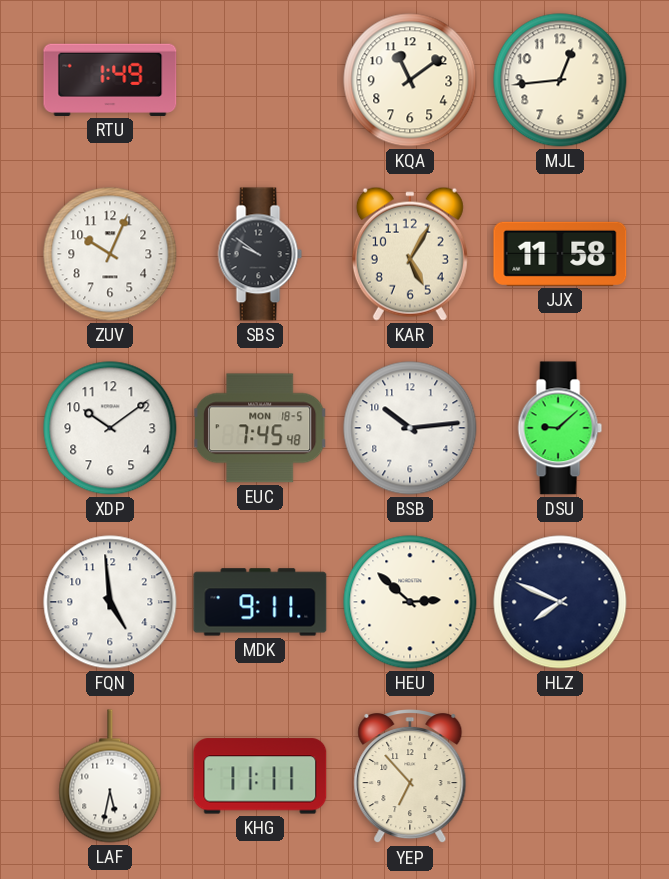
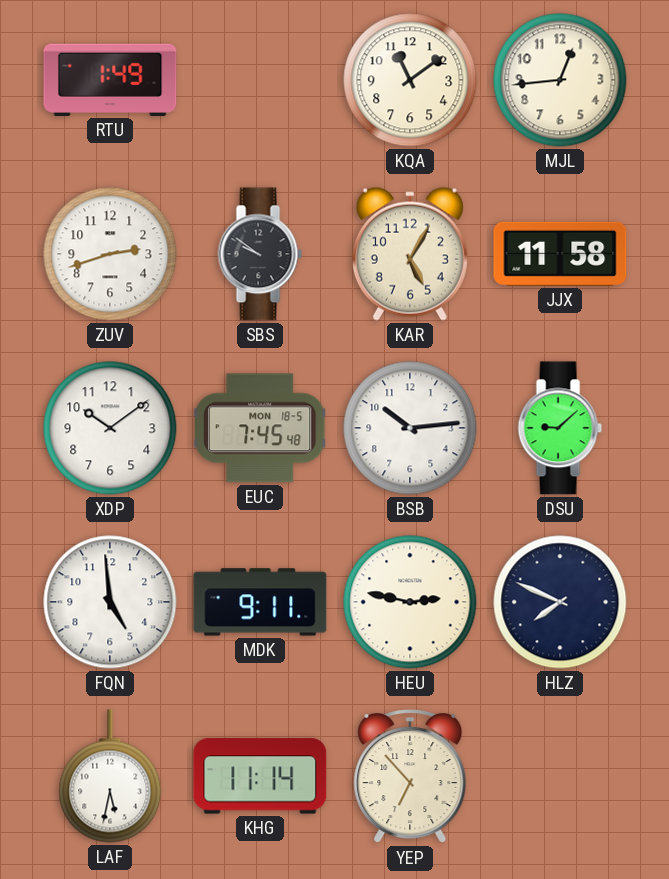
ZUV: 10:04 -> 2:42
HEU: 2:52 -> 2:47
KHG: 11:11 -> 11:14
